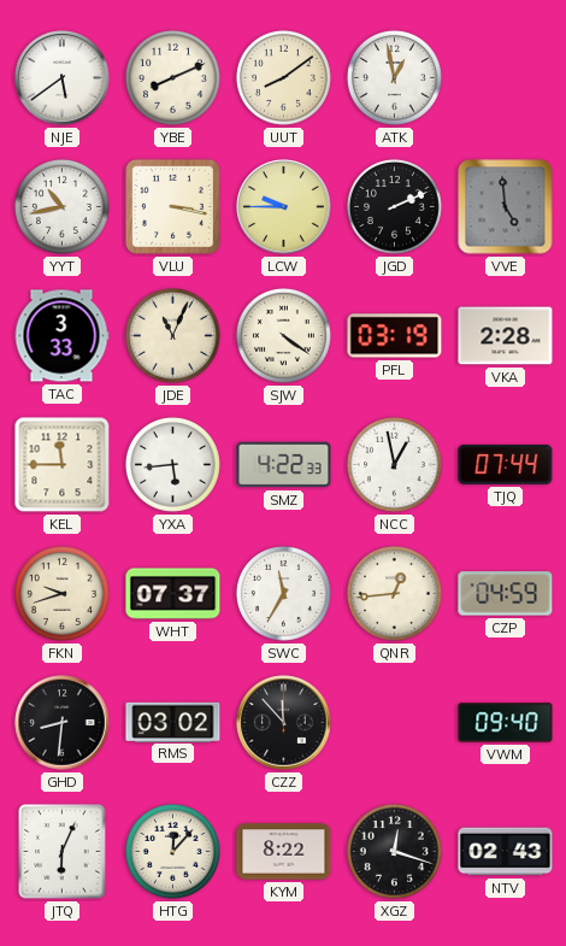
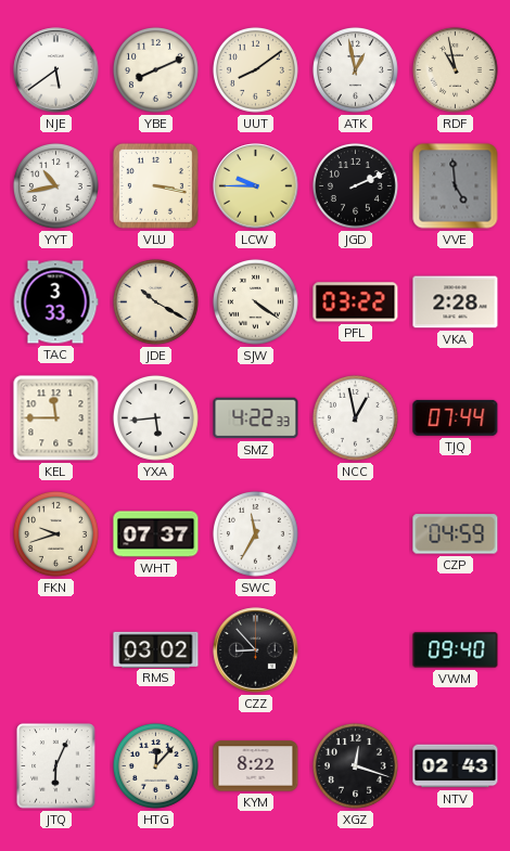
RDF: none -> 10:58
JDE: 11:04 -> 10:20
PFL: 03:19 -> 03:22
QNR: 12:44 -> none
GHD: 8:31 -> none
CZZ: 11:53 -> 8:53
